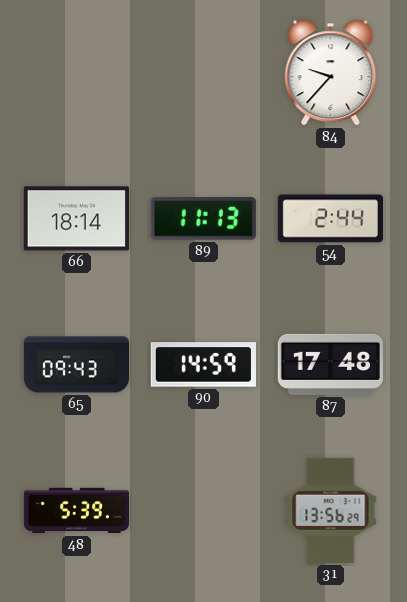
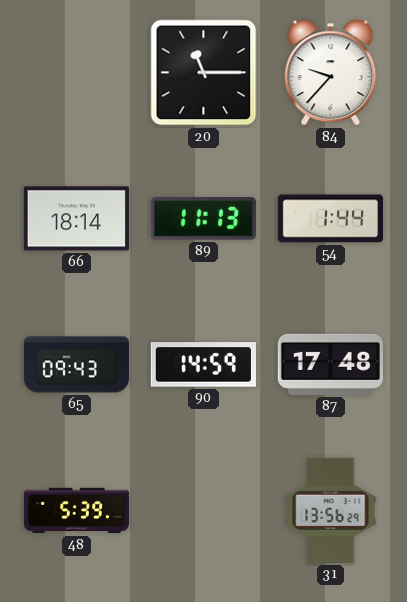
20: none -> 11:15
54: 2:44 -> 1:44
